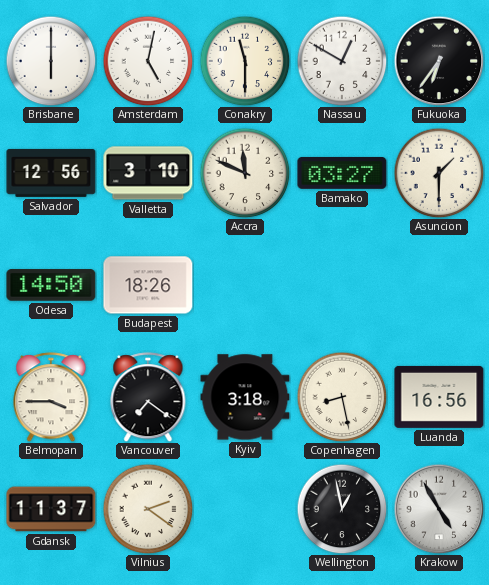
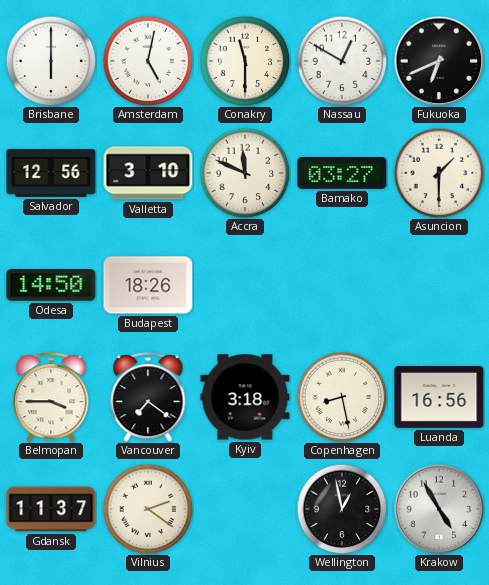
Fukuoka: 6:36 -> 6:41
